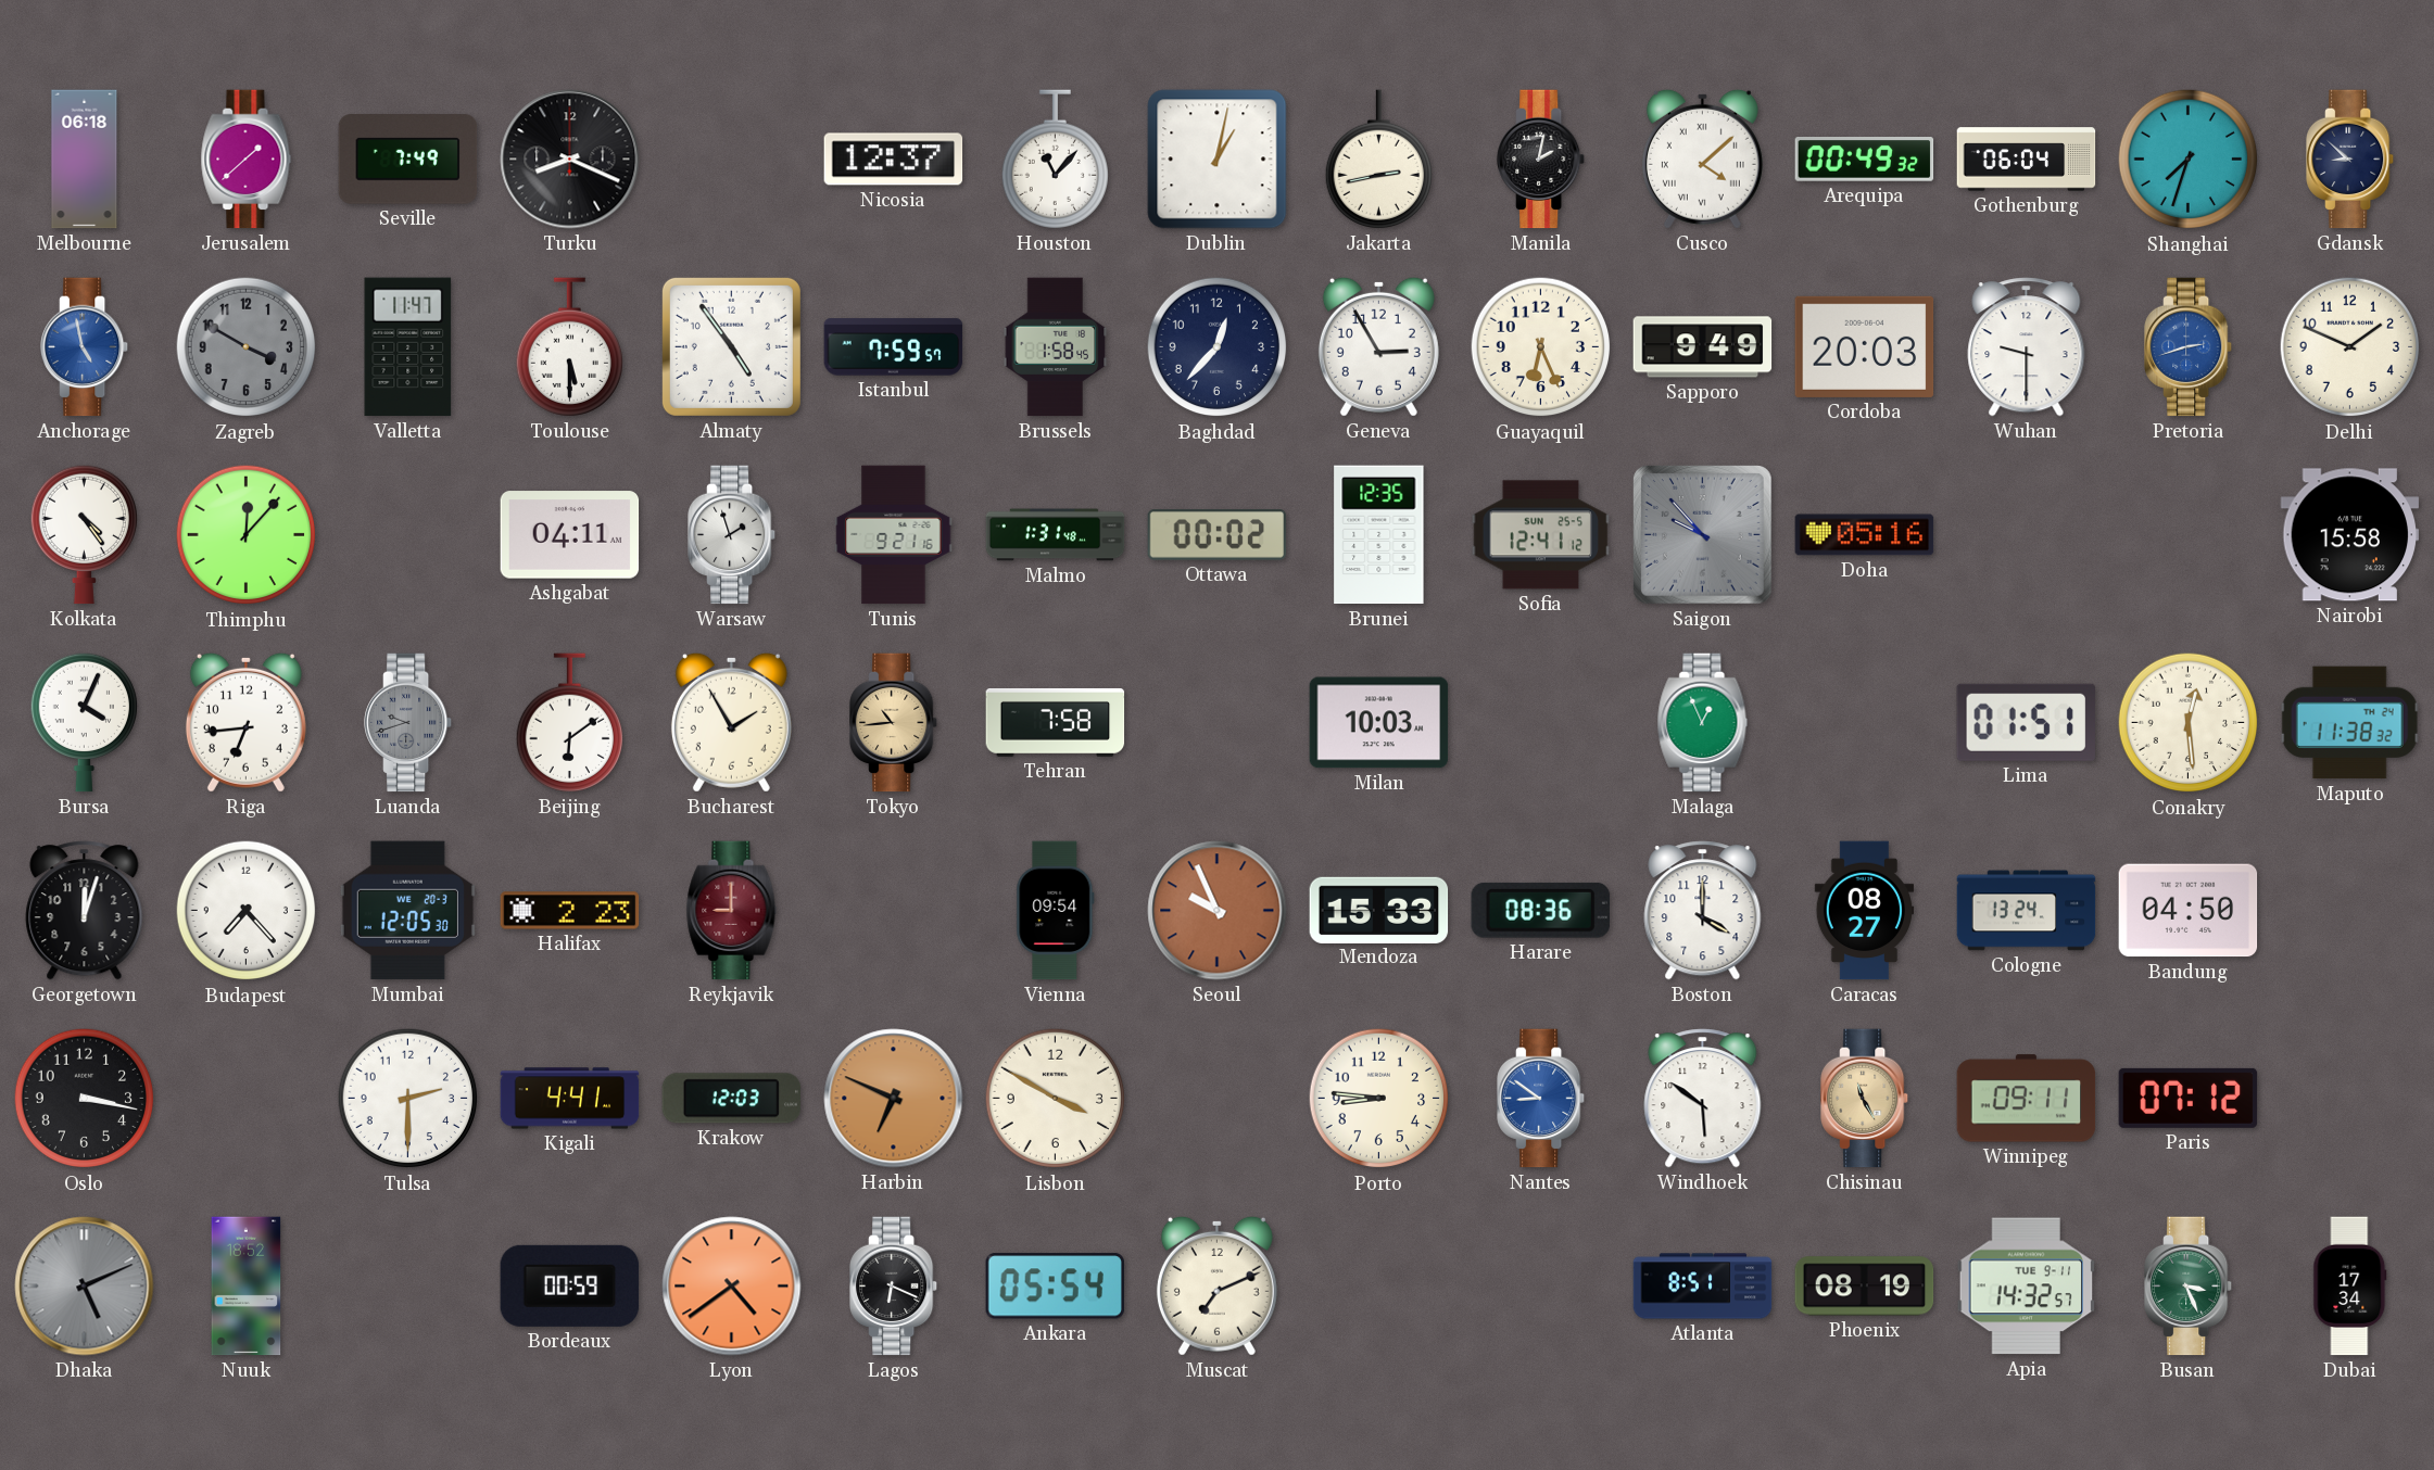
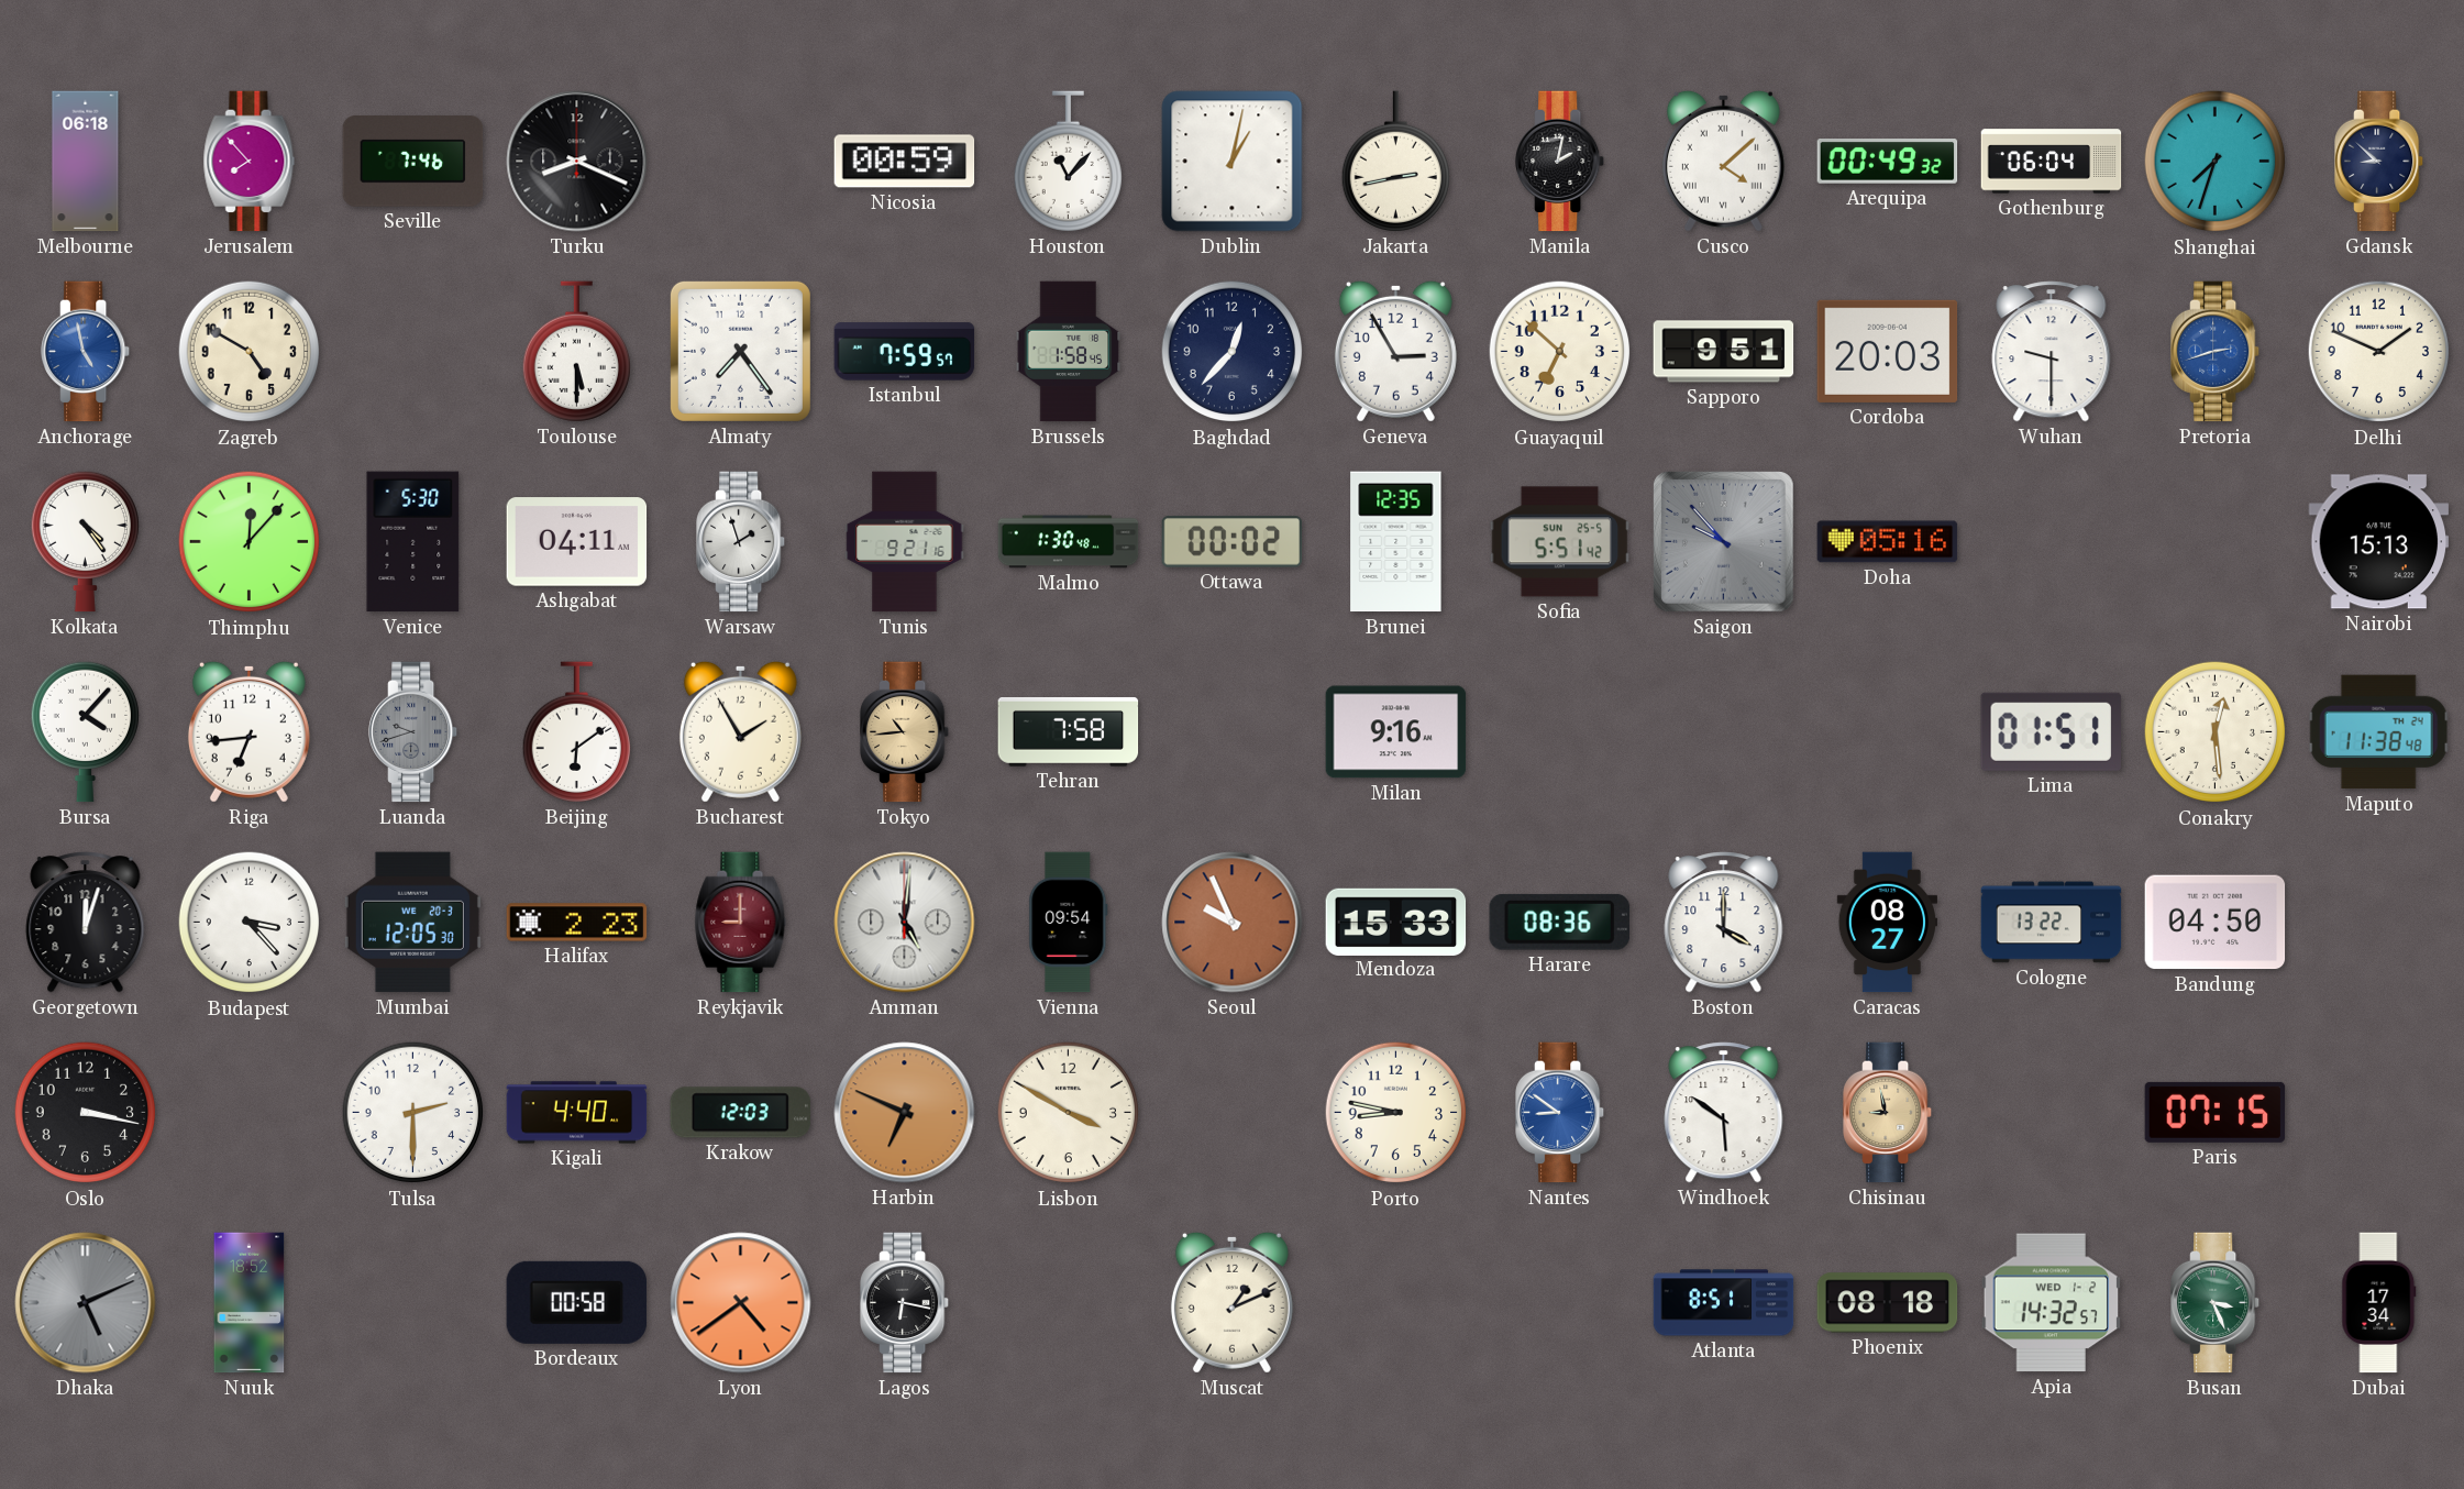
Jerusalem: 1:38 -> 7:53
Seville: 7:49 -> 7:46
Nicosia: 12:37 -> 00:59
Zagreb: 3:50 -> 4:50
Zagreb dial: grey -> cream
Valletta: 11:47 -> none
Almaty: 4:54 -> 7:24
Guayaquil: 6:26 -> 6:52
Sapporo: 9:49 -> 9:51
Venice: none -> 5:30
Malmo: 1:31 -> 1:30
Sofia: 12:41 -> 5:51
Nairobi: 15:58 -> 15:13
Bursa: 4:04 -> 4:07
Milan: 10:03 -> 9:16
Malaga: 12:56 -> none
Maputo: 11:38:32 -> 11:38:48
Budapest: 7:23 -> 3:23
Amman: none -> 5:01
Cologne: 13:24 -> 13:22
Kigali: 4:41 -> 4:40
Porto: 8:46 -> 8:47
Chisinau: 11:25 -> 8:58
Winnipeg: 09:11 -> none
Paris: 07:12 -> 07:15
Bordeaux: 00:59 -> 00:58
Lagos: 6:19 -> 6:17
Ankara: 05:54 -> none
Muscat: 7:11 -> 1:11
Phoenix: 08:19 -> 08:18
Apia date: TUE 9-11 -> WED 1-2
